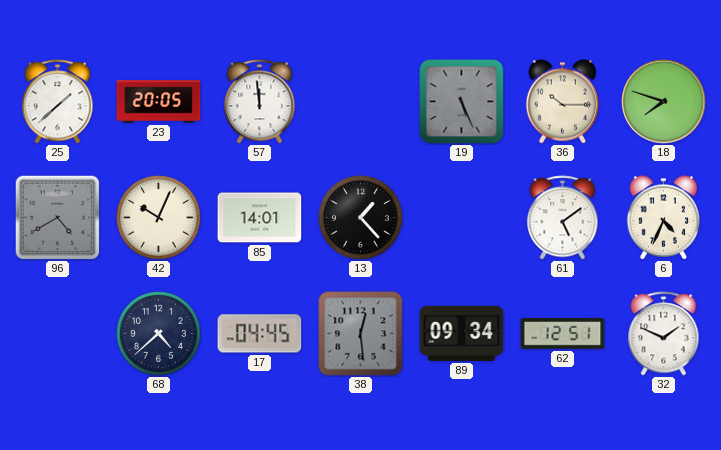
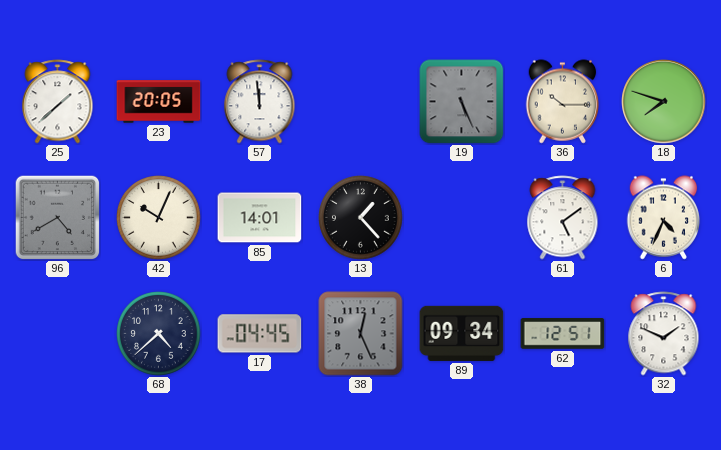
38: 12:29 -> 12:26
